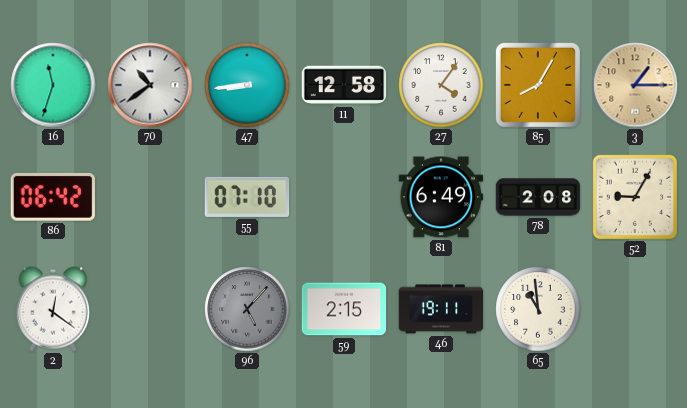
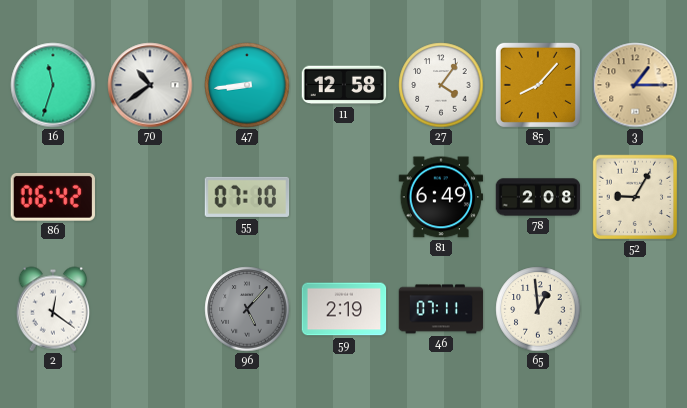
85: 8:05 -> 8:07
59: 2:15 -> 2:19
46: 19:11 -> 07:11
65: 10:59 -> 12:59
